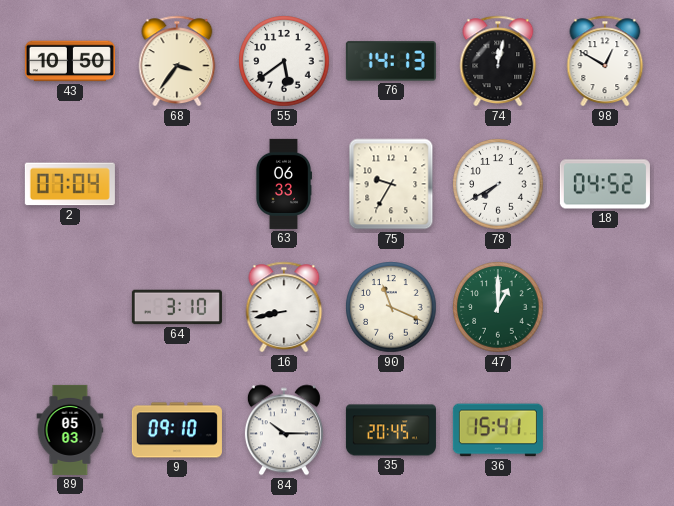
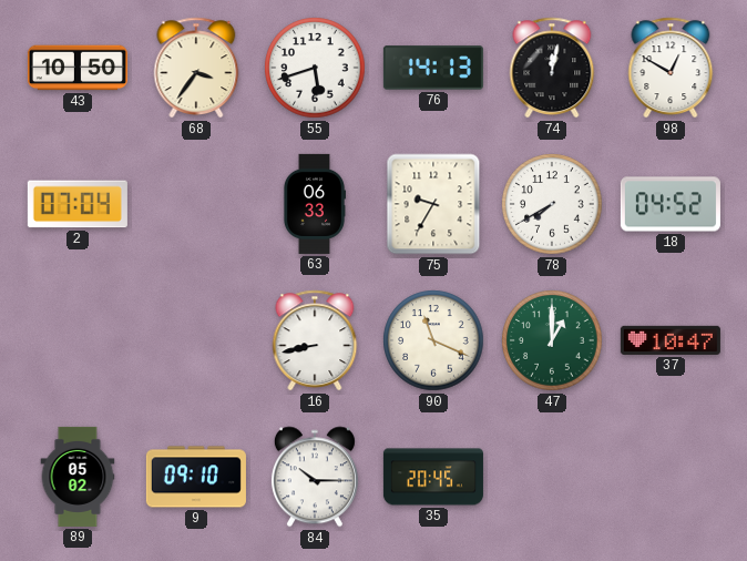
55: 5:39 -> 5:42
64: 3:10 -> none
37: none -> 10:47
89: 05:03 -> 05:02
36: 15:41 -> none
